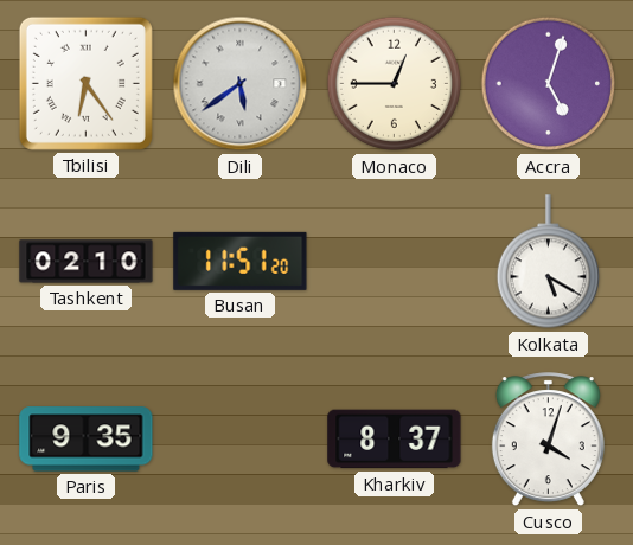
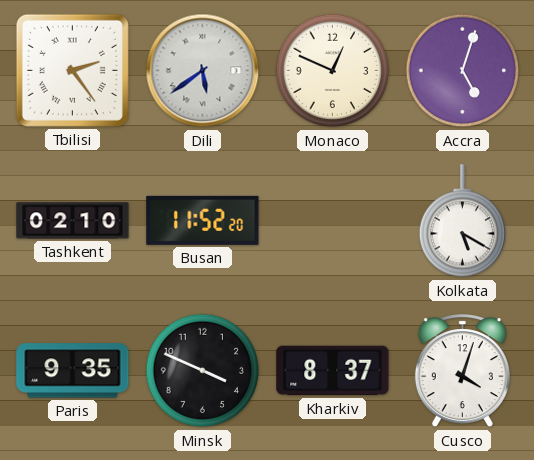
Tbilisi: 6:24 -> 2:24
Monaco: 12:45 -> 12:49
Busan: 11:51 -> 11:52
Minsk: none -> 3:49
